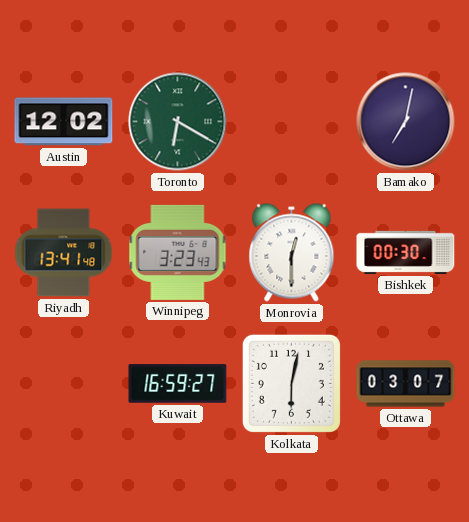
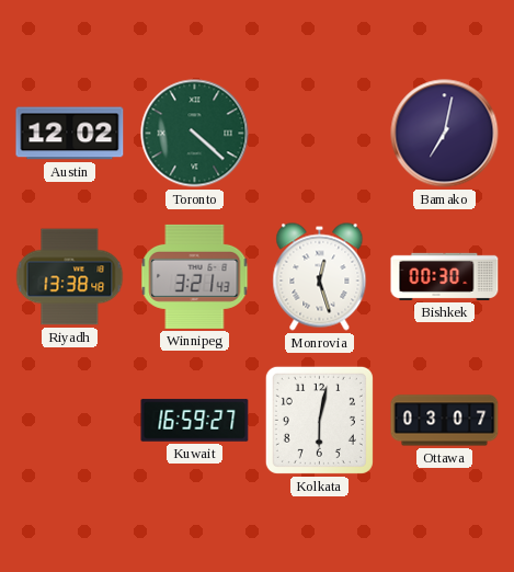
Toronto: 6:20 -> 4:22
Riyadh: 13:41 -> 13:38
Winnipeg: 3:23 -> 3:21
Monrovia: 12:30 -> 12:27
